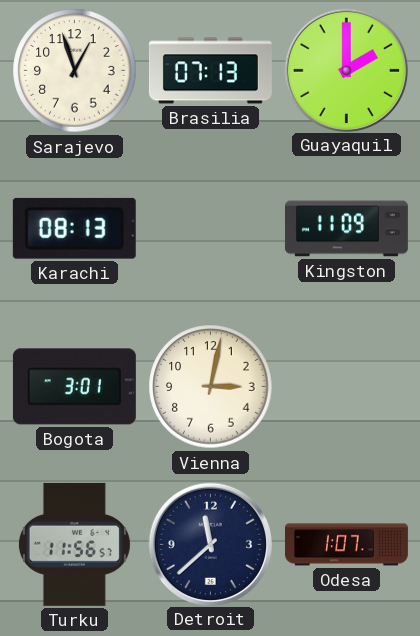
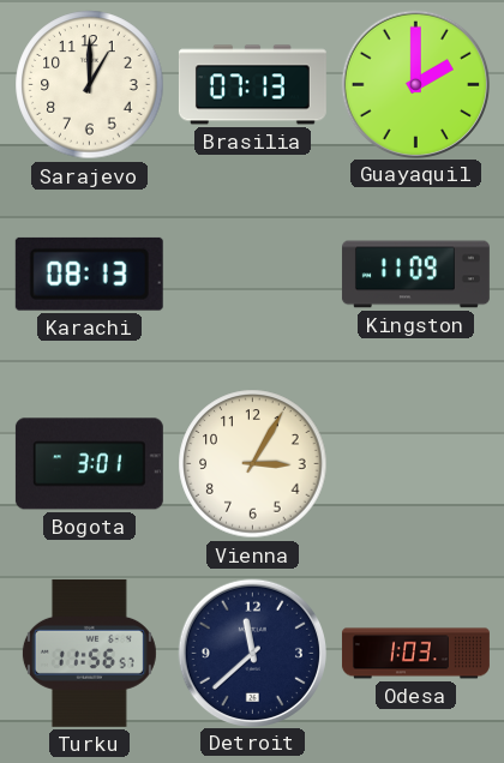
Sarajevo: 12:57 -> 1:00
Vienna: 3:02 -> 3:05
Odesa: 1:07 -> 1:03
